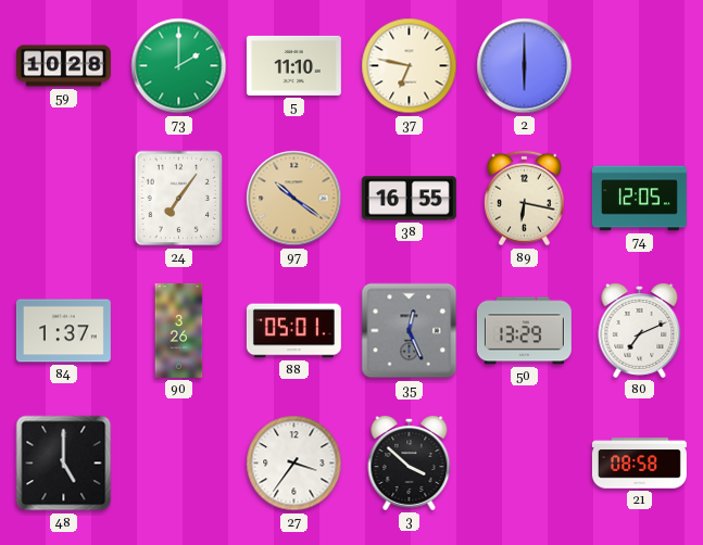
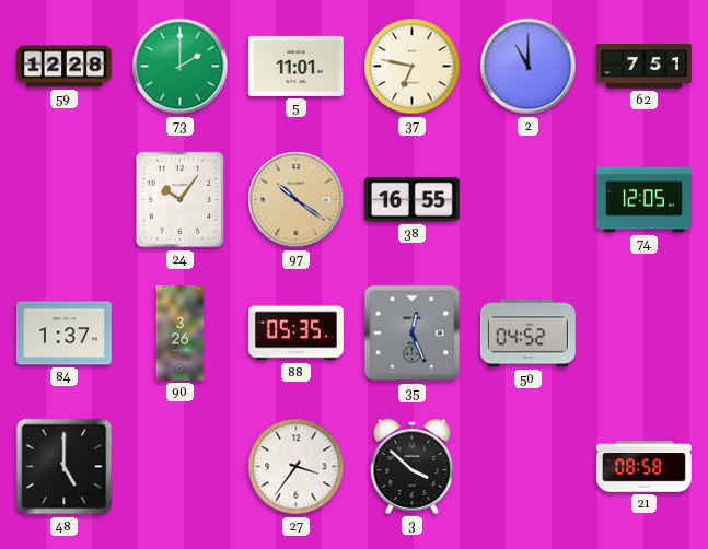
59: 10:28 -> 12:28
5: 11:10 -> 11:01
2: 6:00 -> 11:00
62: none -> 7:51
24: 7:06 -> 10:06
89: 6:17 -> none
88: 05:01 -> 05:35
50: 13:29 -> 04:52
80: 7:11 -> none
